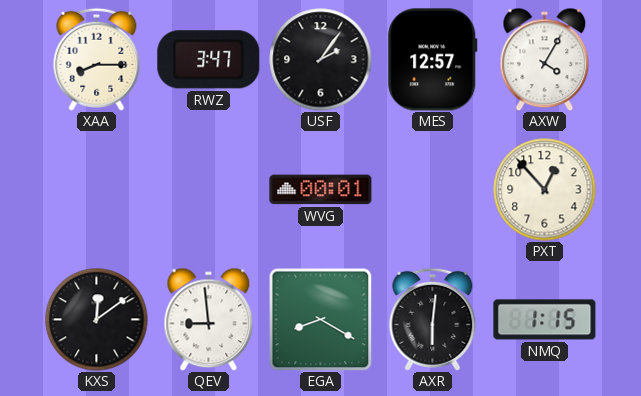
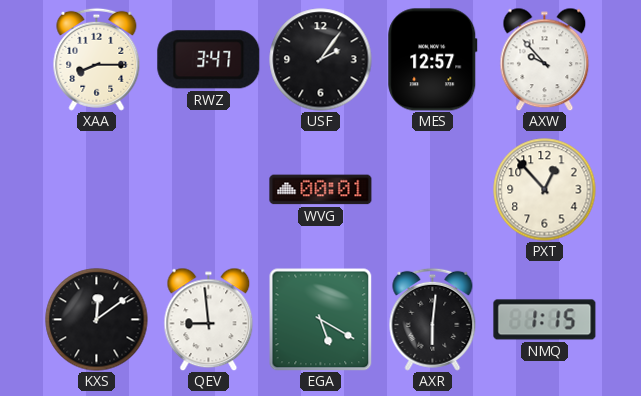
AXW: 4:05 -> 9:53
EGA: 8:20 -> 5:20
